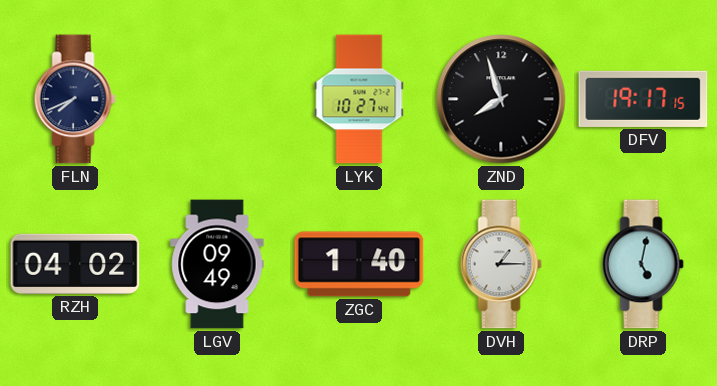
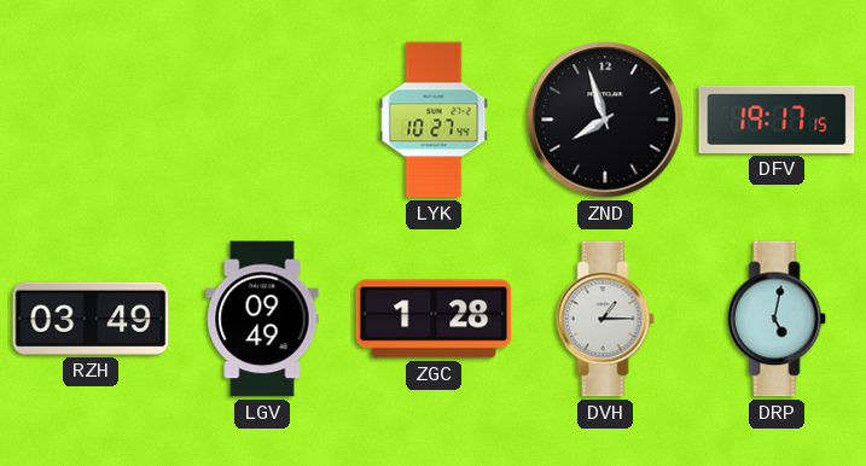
FLN: 7:41 -> none
RZH: 04:02 -> 03:49
ZGC: 1:40 -> 1:28
